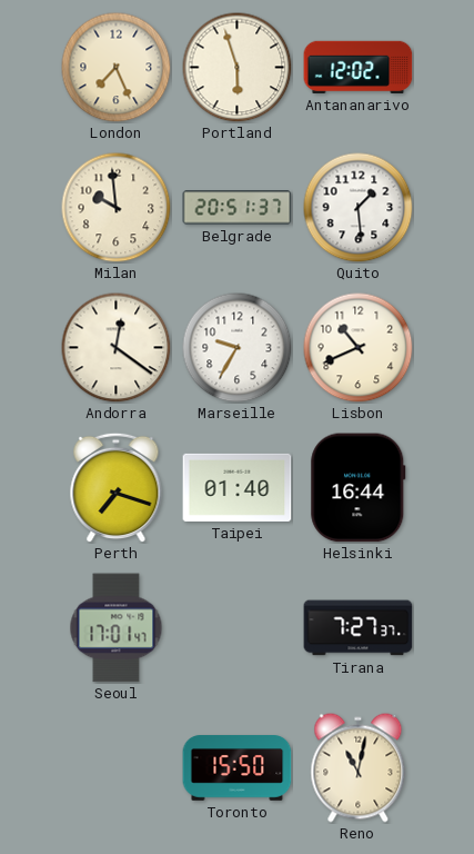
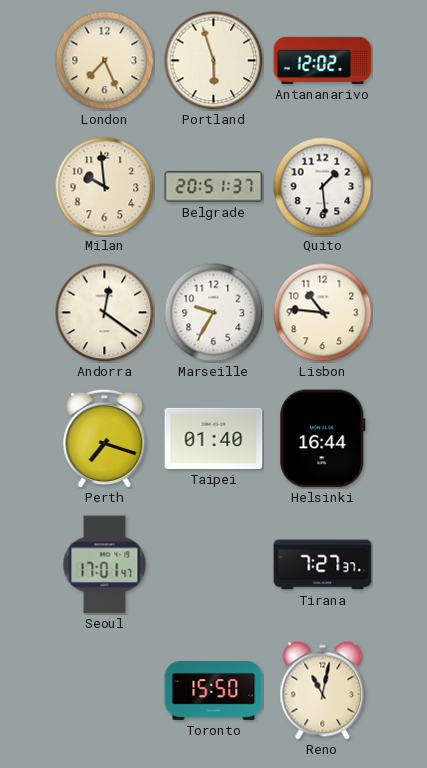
Lisbon: 10:41 -> 10:46
